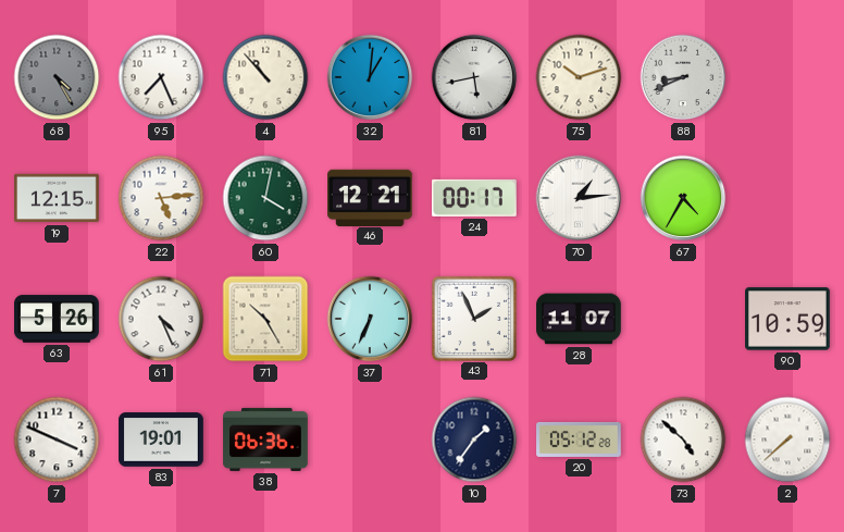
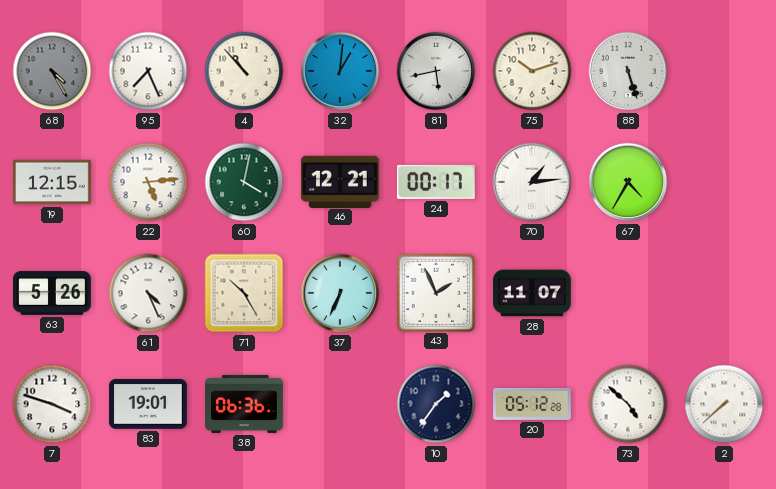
88: 8:41 -> 5:27
90: 10:59 -> none
7: 3:49 -> 3:48
